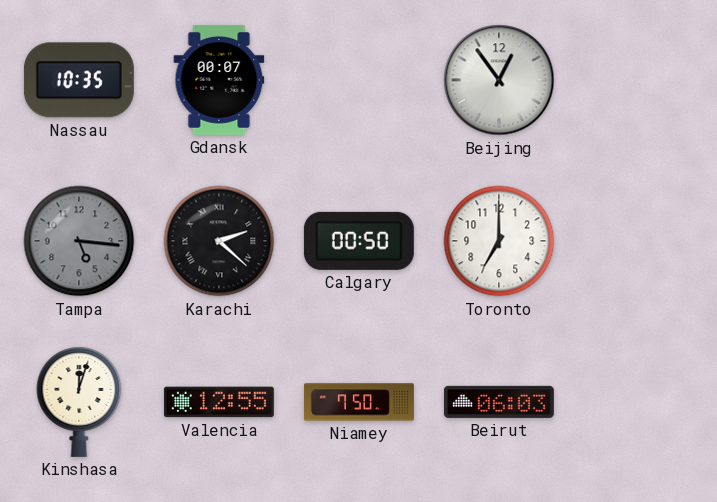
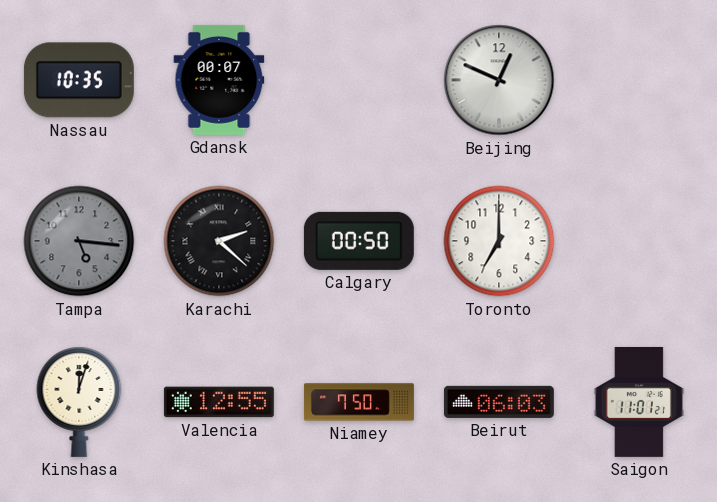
Beijing: 12:54 -> 12:49
Saigon: none -> 11:01
